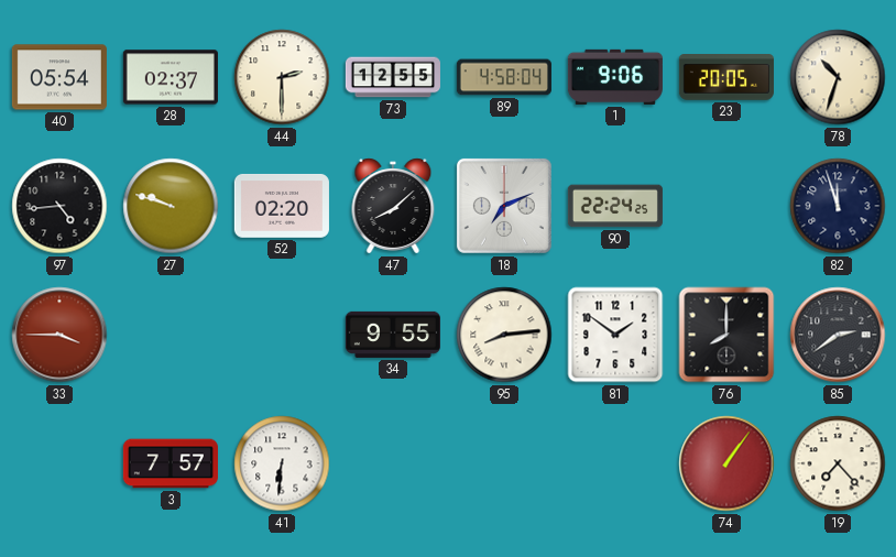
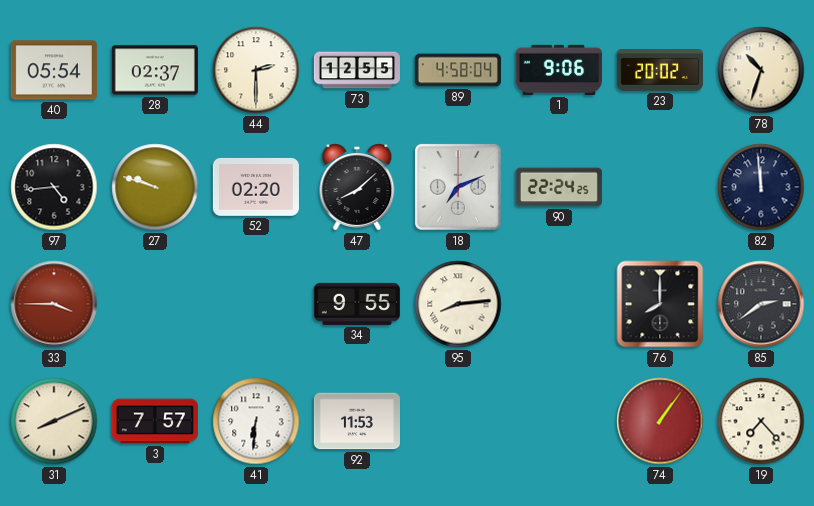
23: 20:05 -> 20:02
82: 11:57 -> 11:59
81: 1:51 -> none
31: none -> 8:11
92: none -> 11:53
